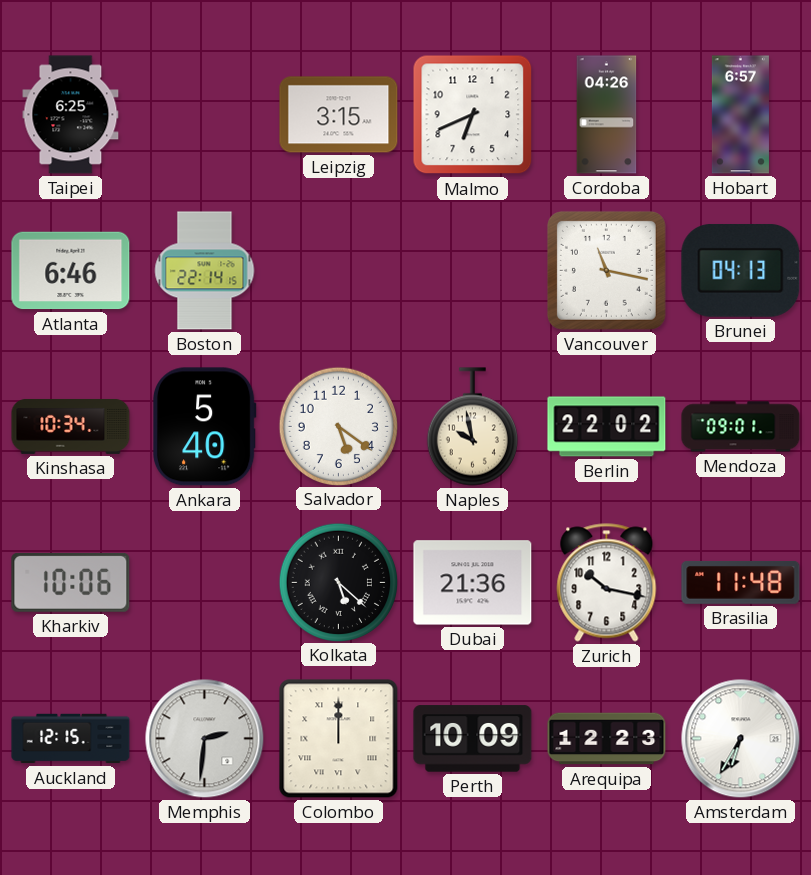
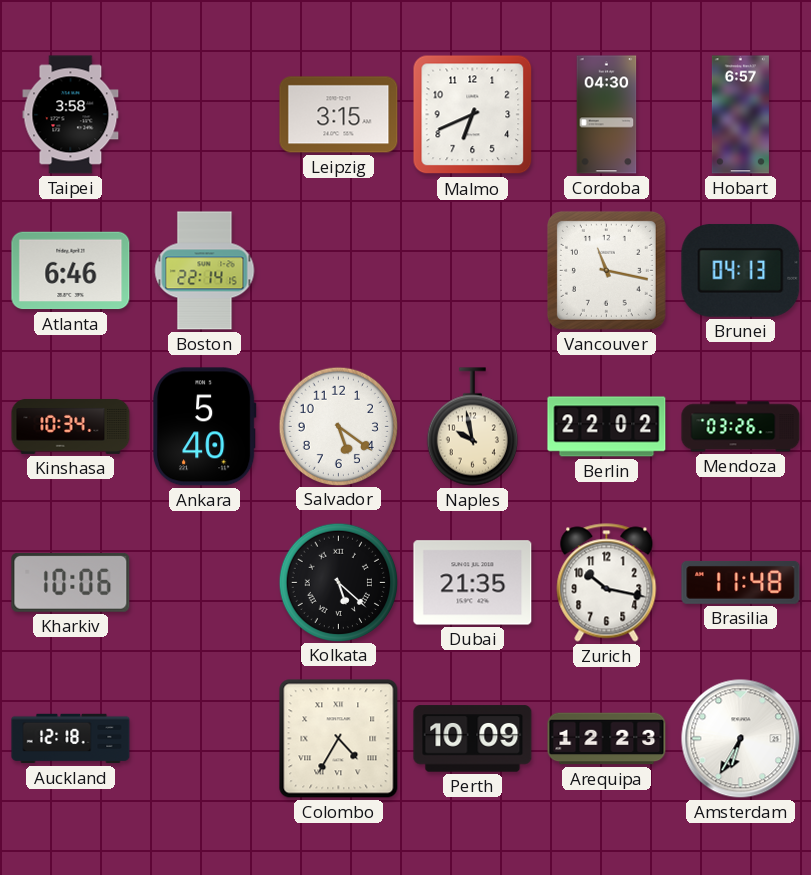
Taipei: 6:25 -> 3:58
Cordoba: 04:26 -> 04:30
Mendoza: 09:01 -> 03:26
Dubai: 21:36 -> 21:35
Auckland: 12:15 -> 12:18
Memphis: 2:31 -> none
Colombo: 12:00 -> 4:35
